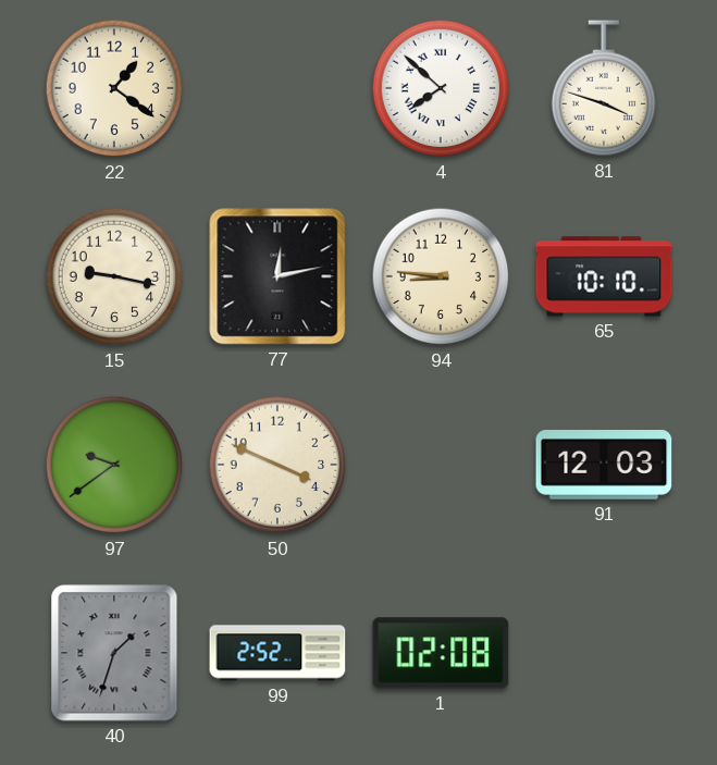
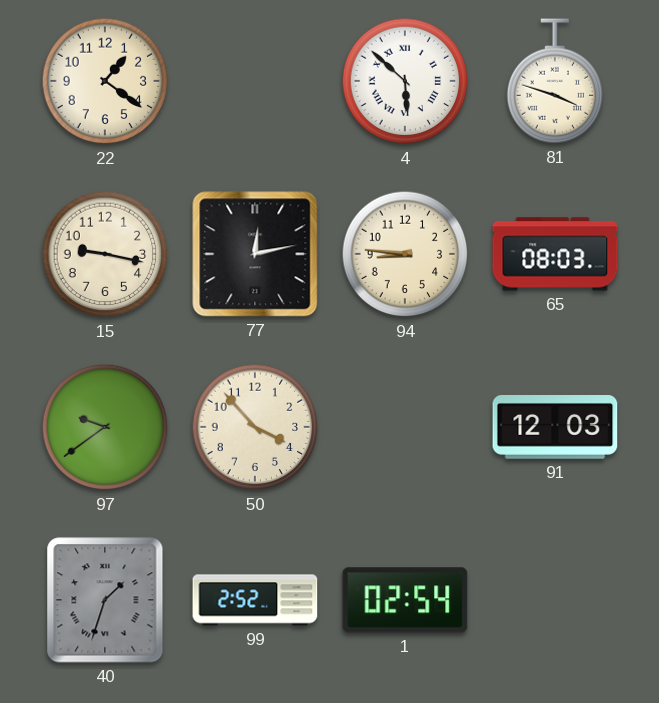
4: 7:52 -> 5:52
65: 10:10 -> 08:03
50: 3:49 -> 3:53
1: 02:08 -> 02:54
